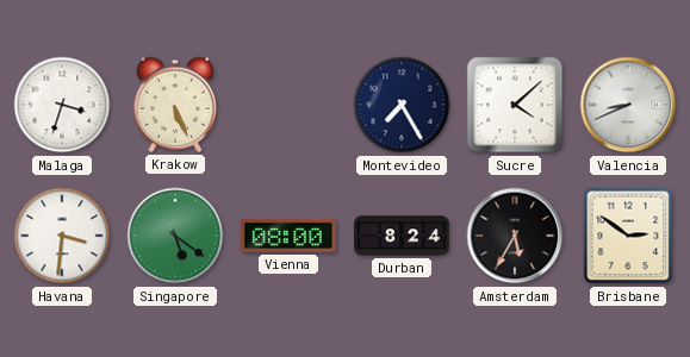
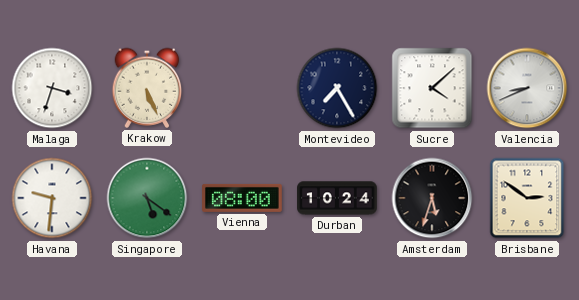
Havana: 3:31 -> 9:31
Durban: 8:24 -> 10:24
Amsterdam: 5:35 -> 5:33
